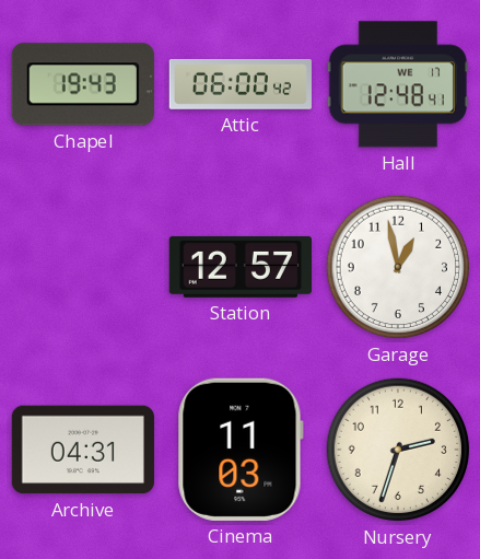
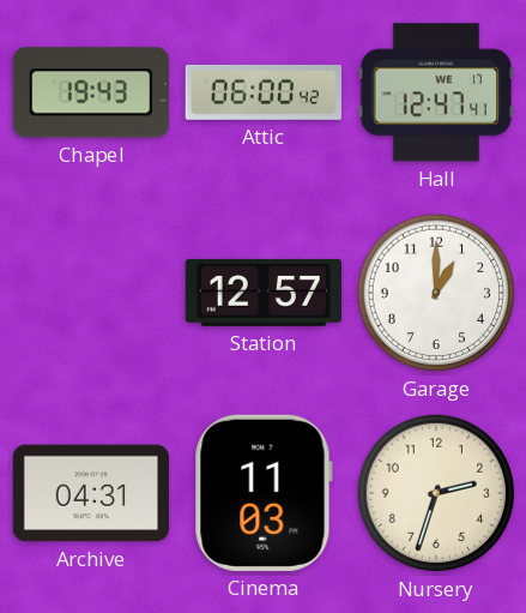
Hall: 12:48 -> 12:47
Garage: 12:58 -> 1:00
